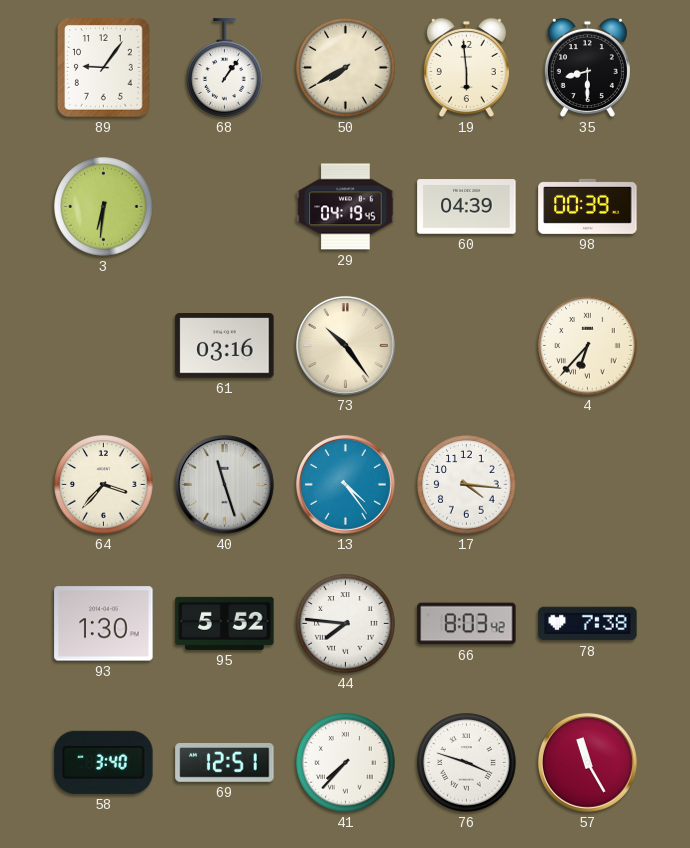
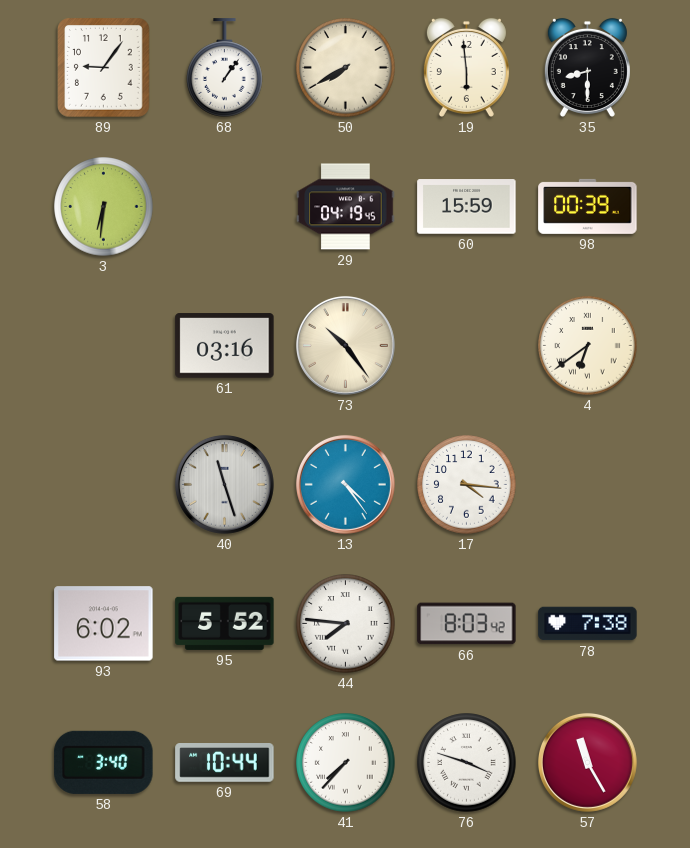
60: 04:39 -> 15:59
4: 6:37 -> 6:39
64: 3:37 -> none
93: 1:30 -> 6:02
69: 12:51 -> 10:44
